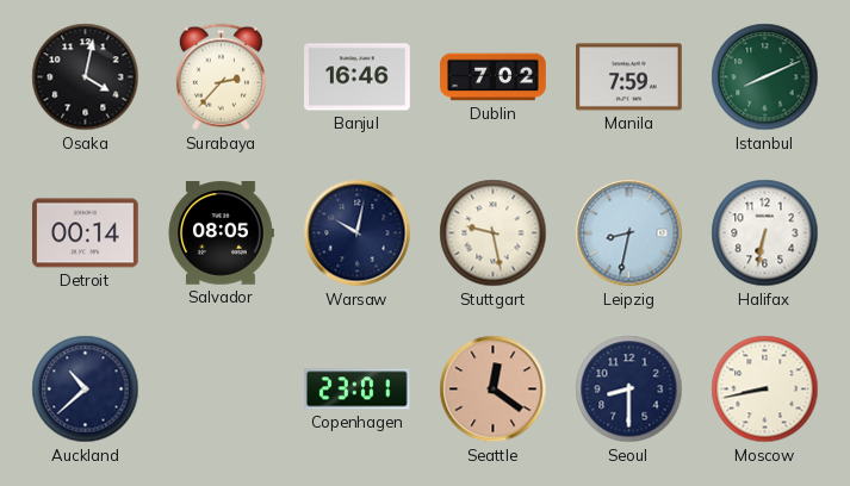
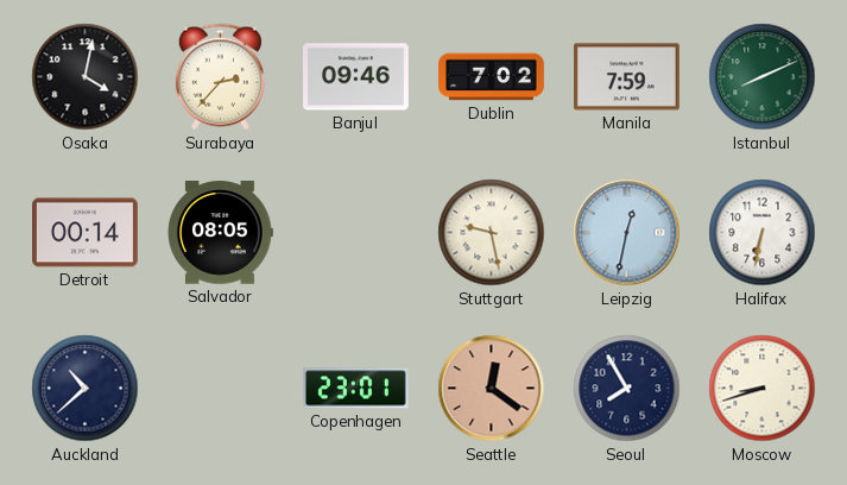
Banjul: 16:46 -> 09:46
Warsaw: 10:02 -> none
Leipzig: 8:32 -> 12:32
Seoul: 8:30 -> 7:55
Moscow: 8:43 -> 8:42
